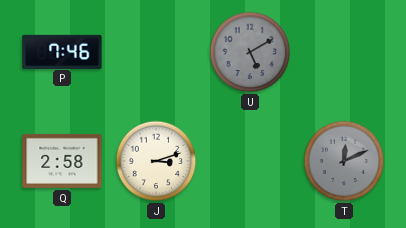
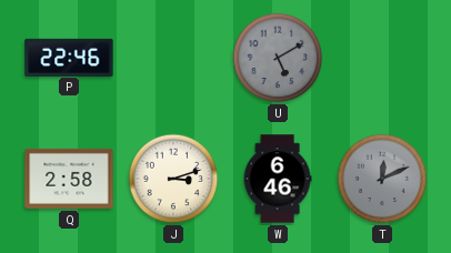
P: 7:46 -> 22:46
W: none -> 6:46
